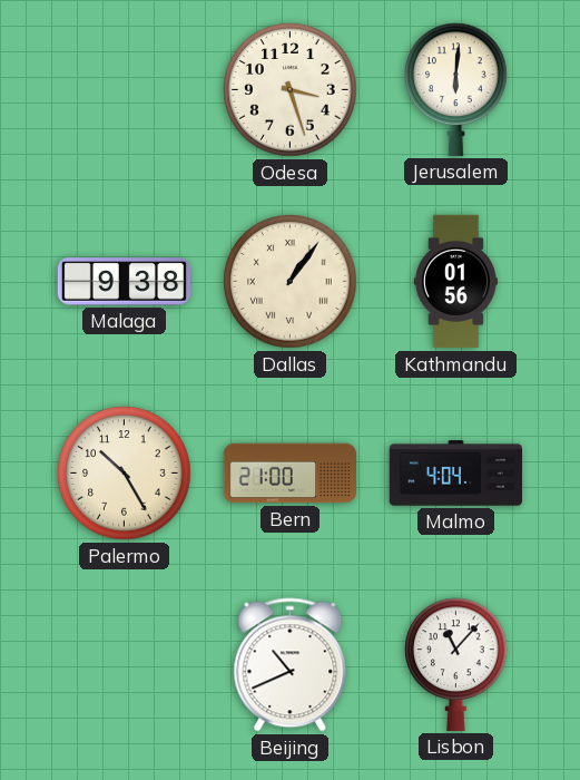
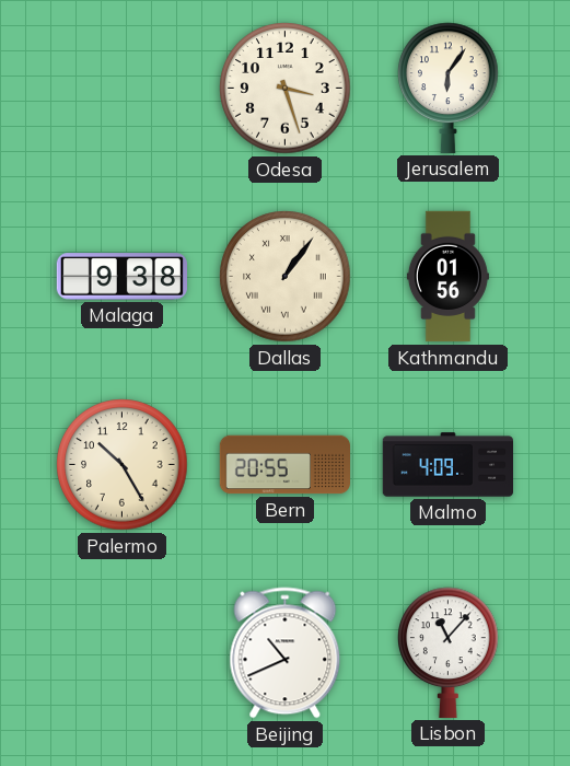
Jerusalem: 6:01 -> 6:06
Bern: 21:00 -> 20:55
Malmo: 4:04 -> 4:09
